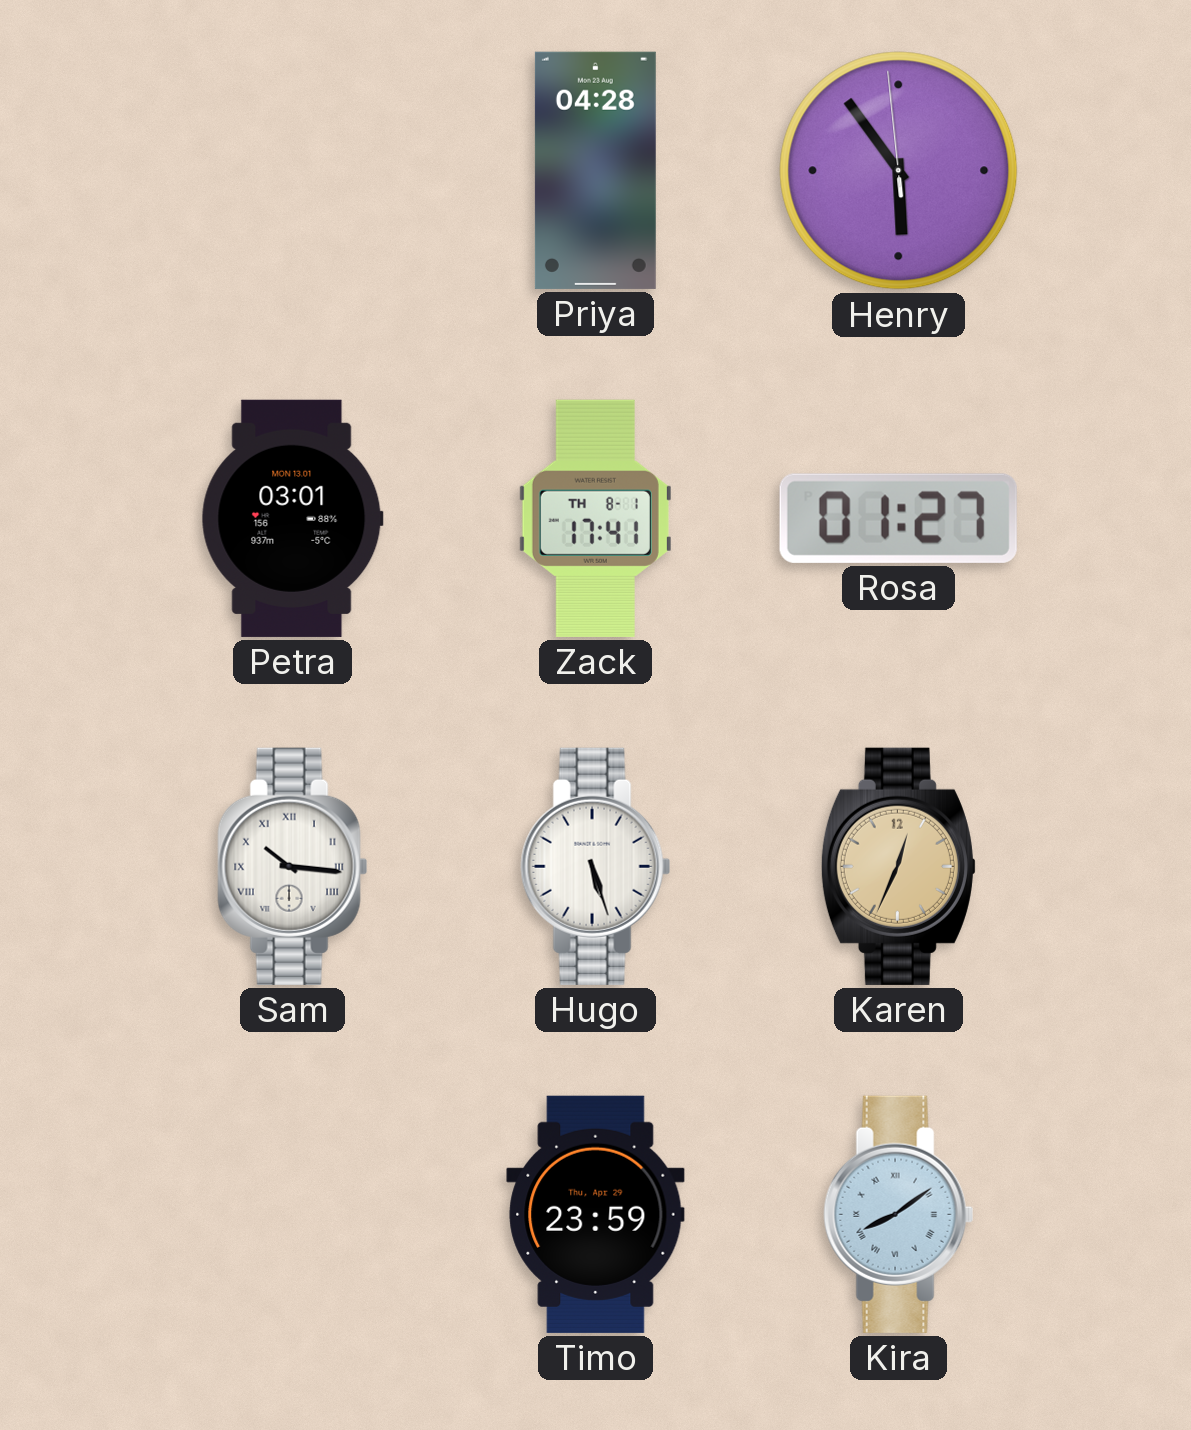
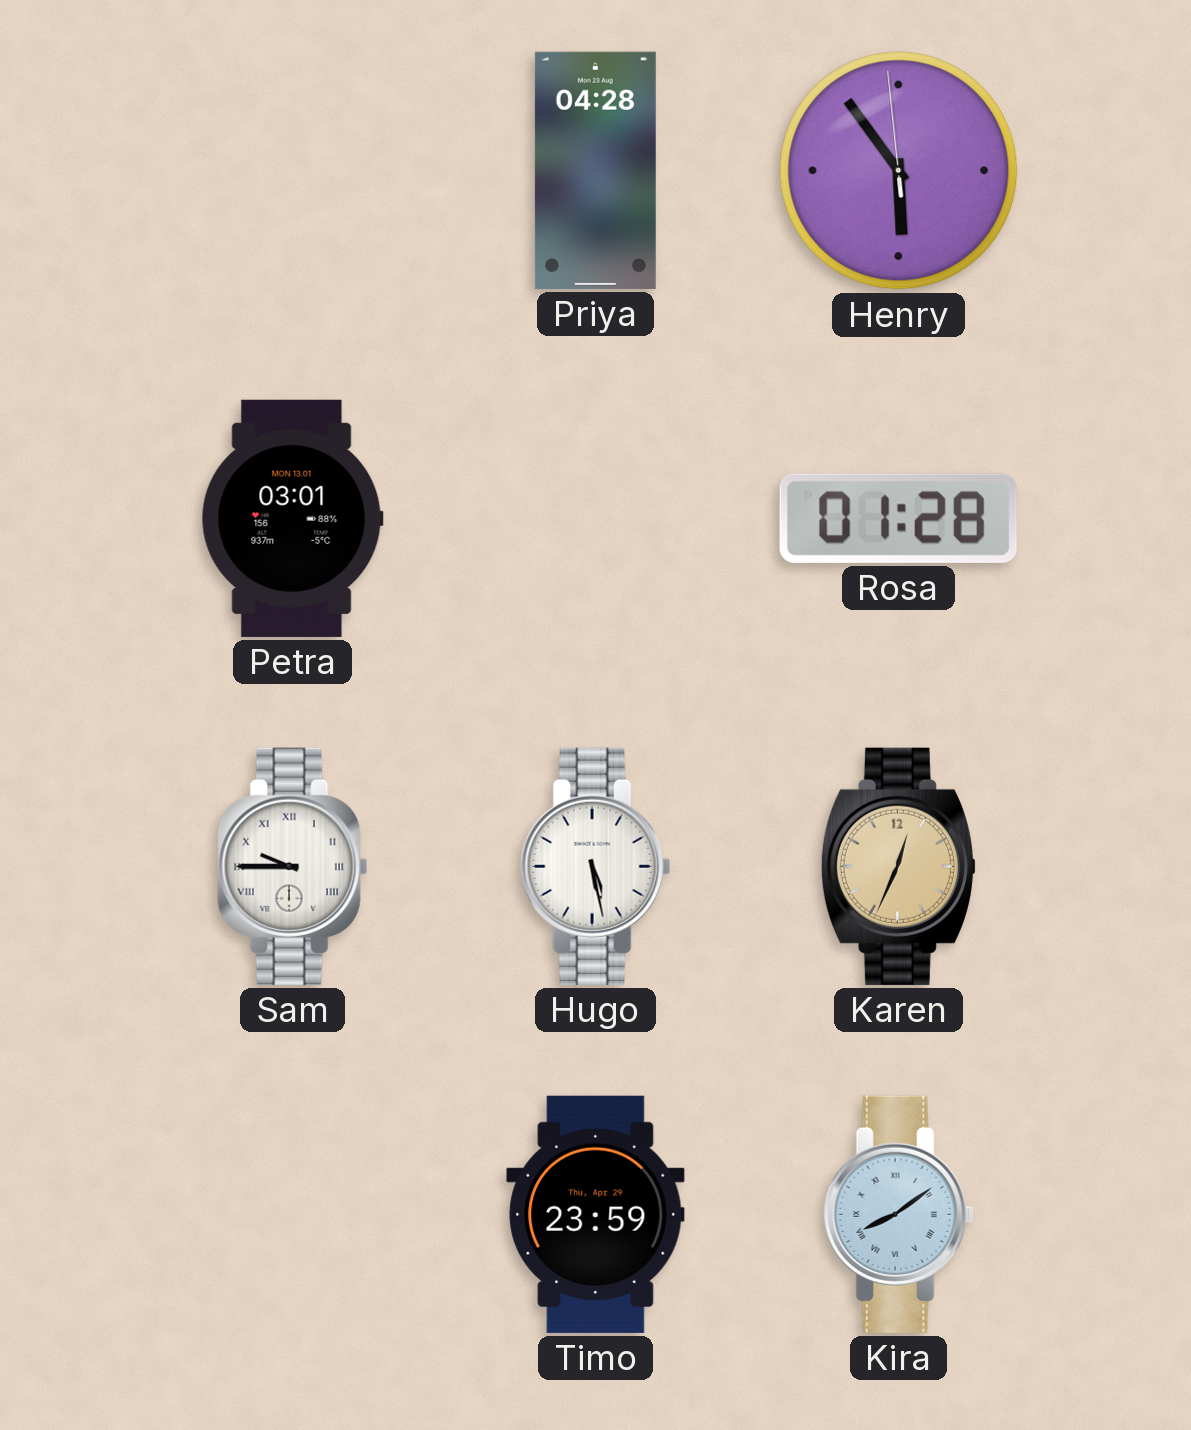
Zack: 17:41 -> none
Rosa: 01:27 -> 01:28
Sam: 10:16 -> 9:45
Hugo: 5:27 -> 5:28
